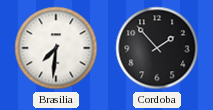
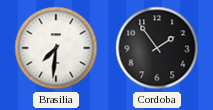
Cordoba: 1:53 -> 1:54
